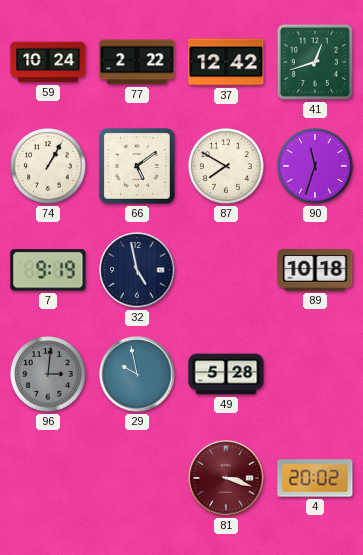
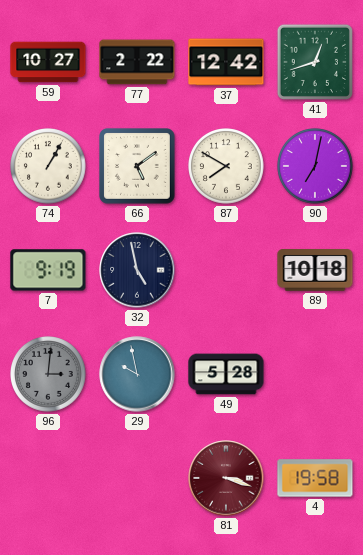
59: 10:24 -> 10:27
90: 11:33 -> 7:02
4: 20:02 -> 19:58
